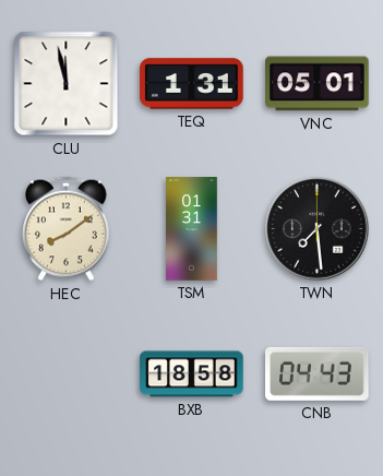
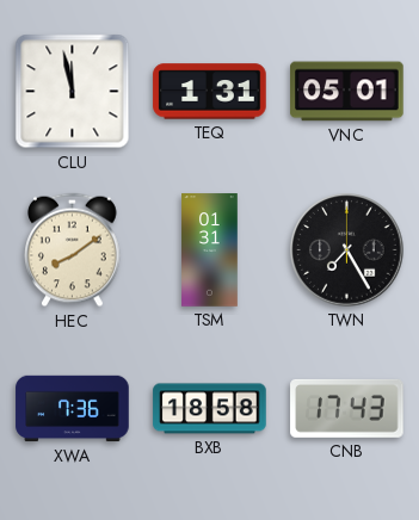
TWN: 7:29 -> 7:25
XWA: none -> 7:36
CNB: 04:43 -> 17:43
